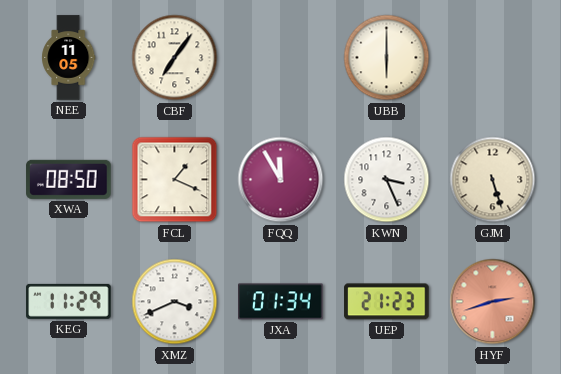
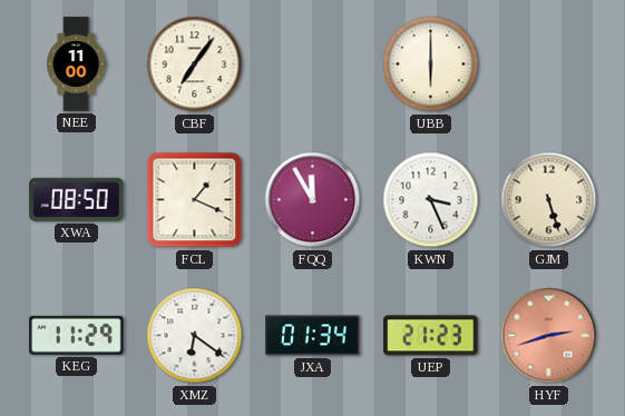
NEE: 11:05 -> 11:00
XMZ: 3:41 -> 6:21
